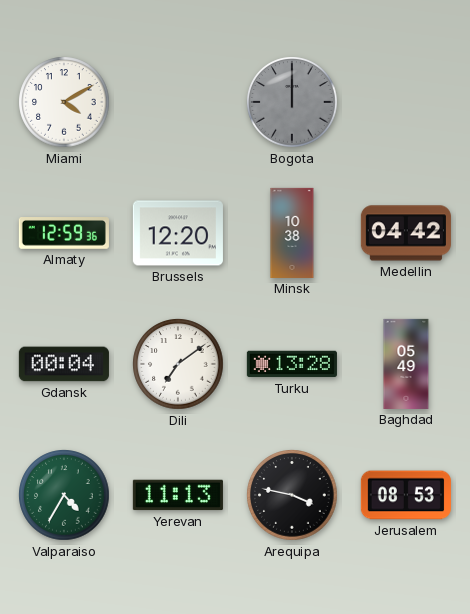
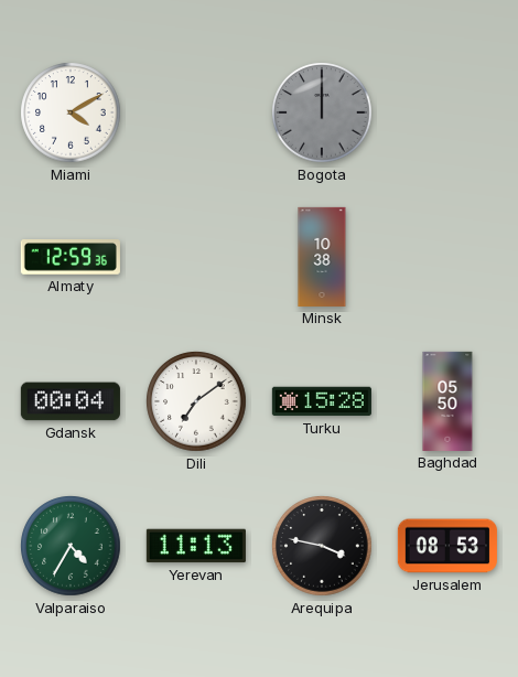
Brussels: 12:20 -> none
Medellin: 04:42 -> none
Turku: 13:28 -> 15:28
Baghdad: 05:49 -> 05:50
